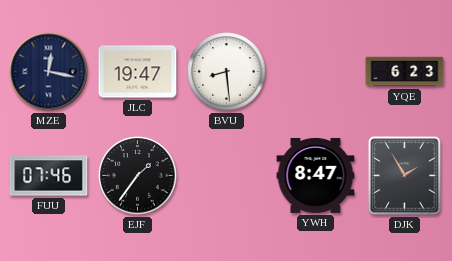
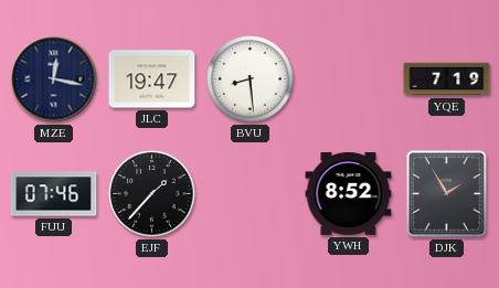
YQE: 6:23 -> 7:19
EJF: 1:36 -> 1:37
YWH: 8:47 -> 8:52
